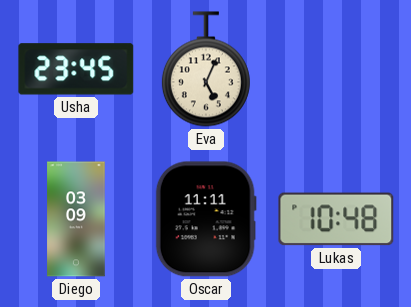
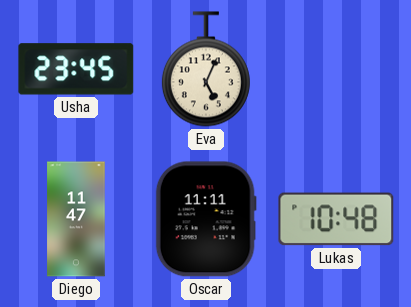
Diego: 03:09 -> 11:47
